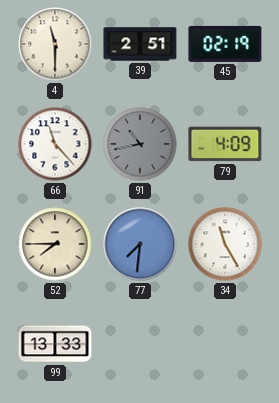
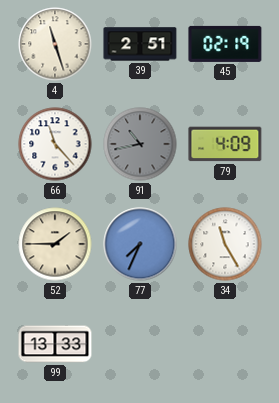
4: 11:30 -> 11:27
52: 7:45 -> 1:45
77: 7:31 -> 7:34
